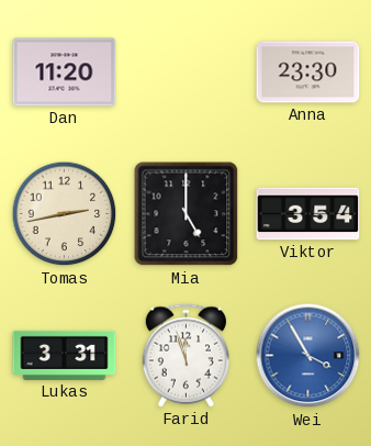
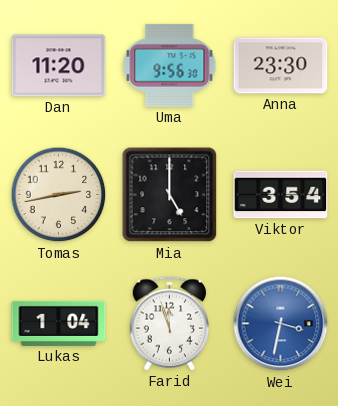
Uma: none -> 9:56
Lukas: 3:31 -> 1:04
Wei: 3:55 -> 3:32
